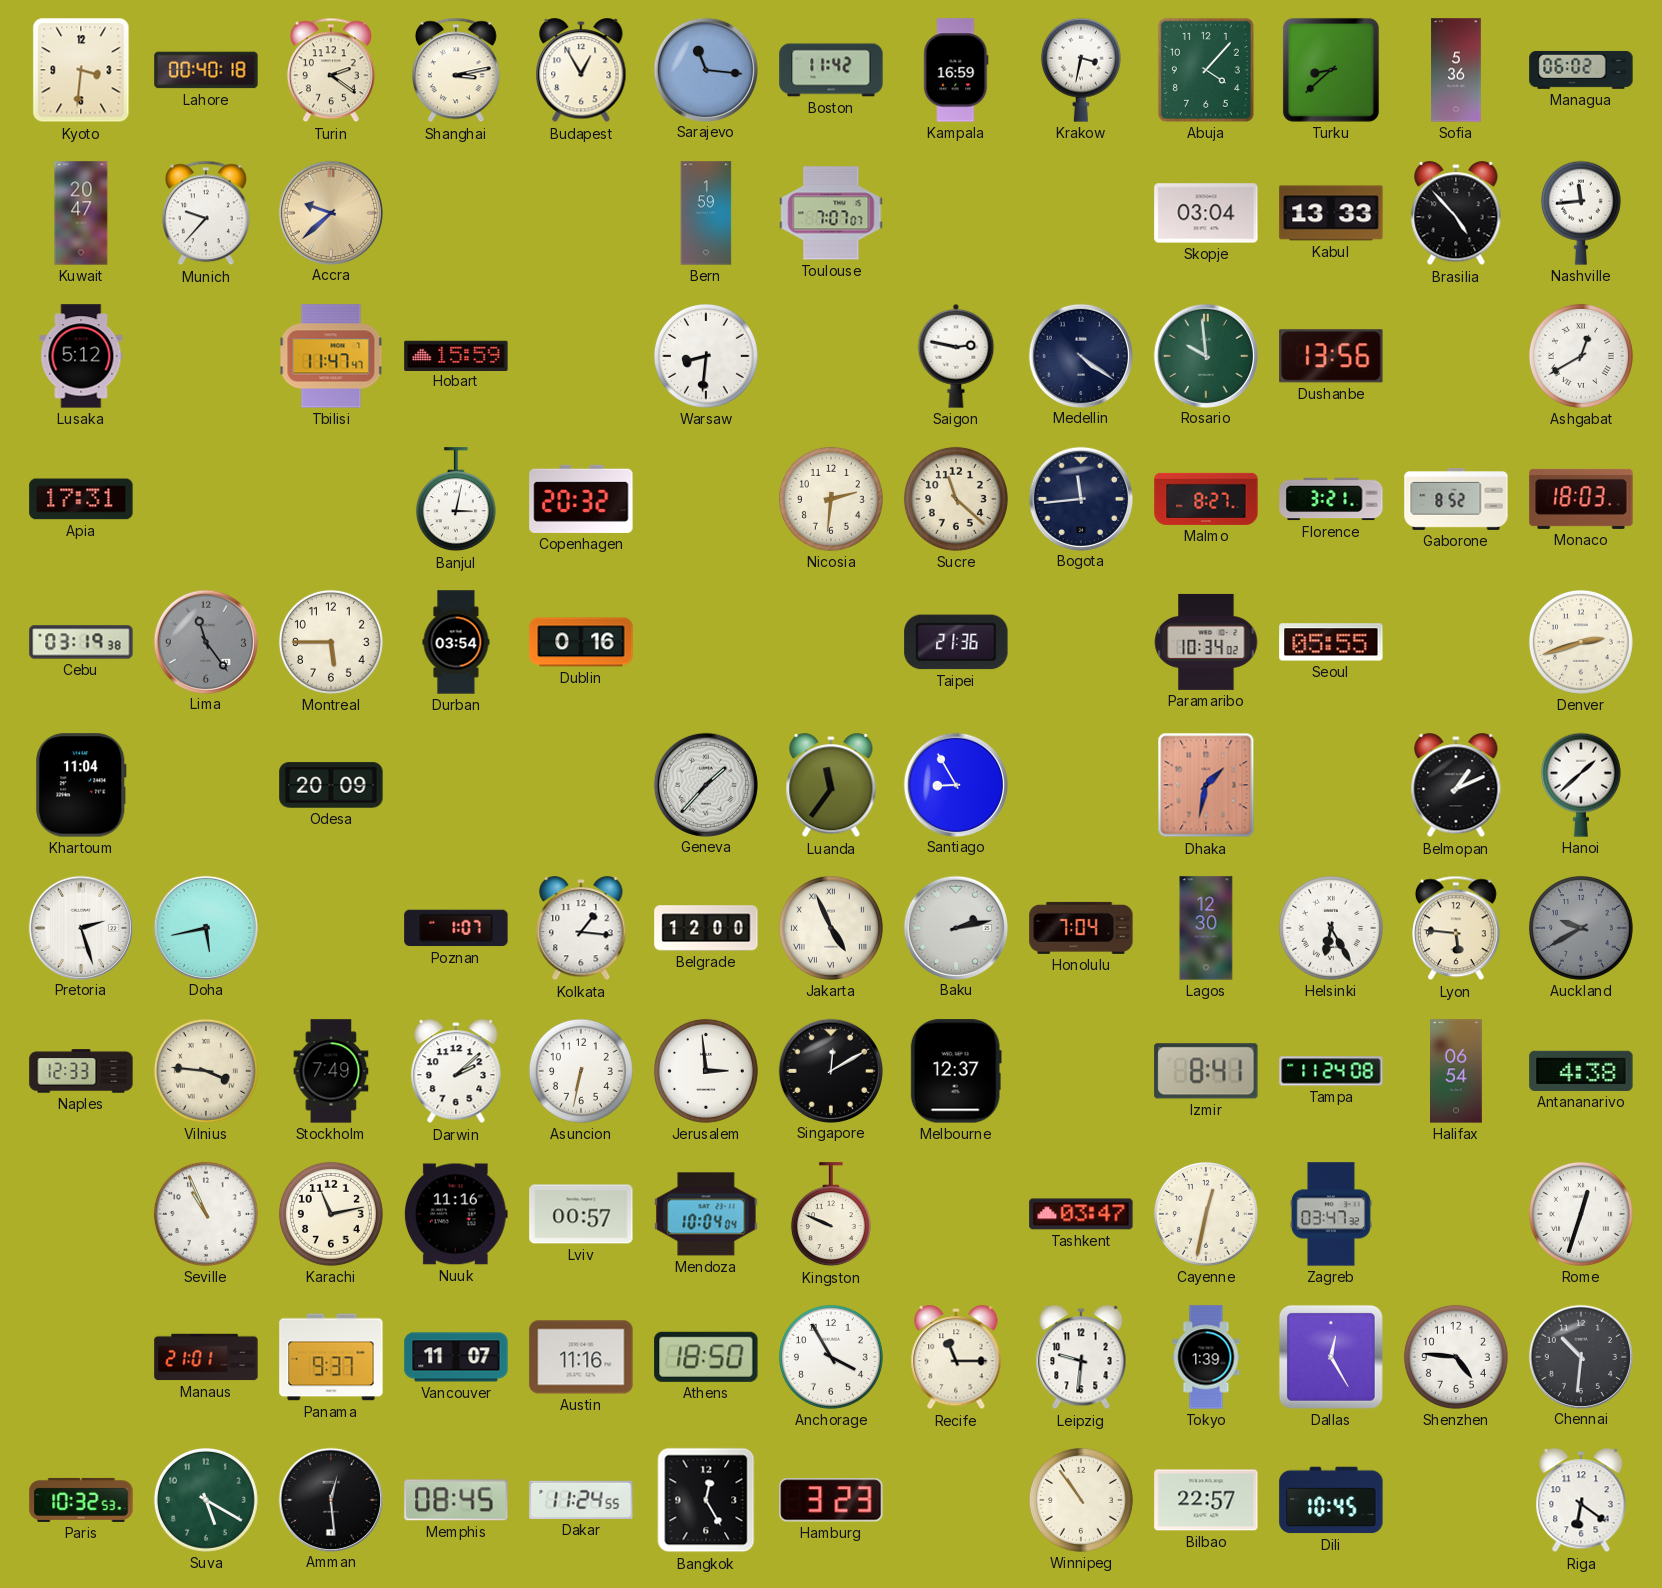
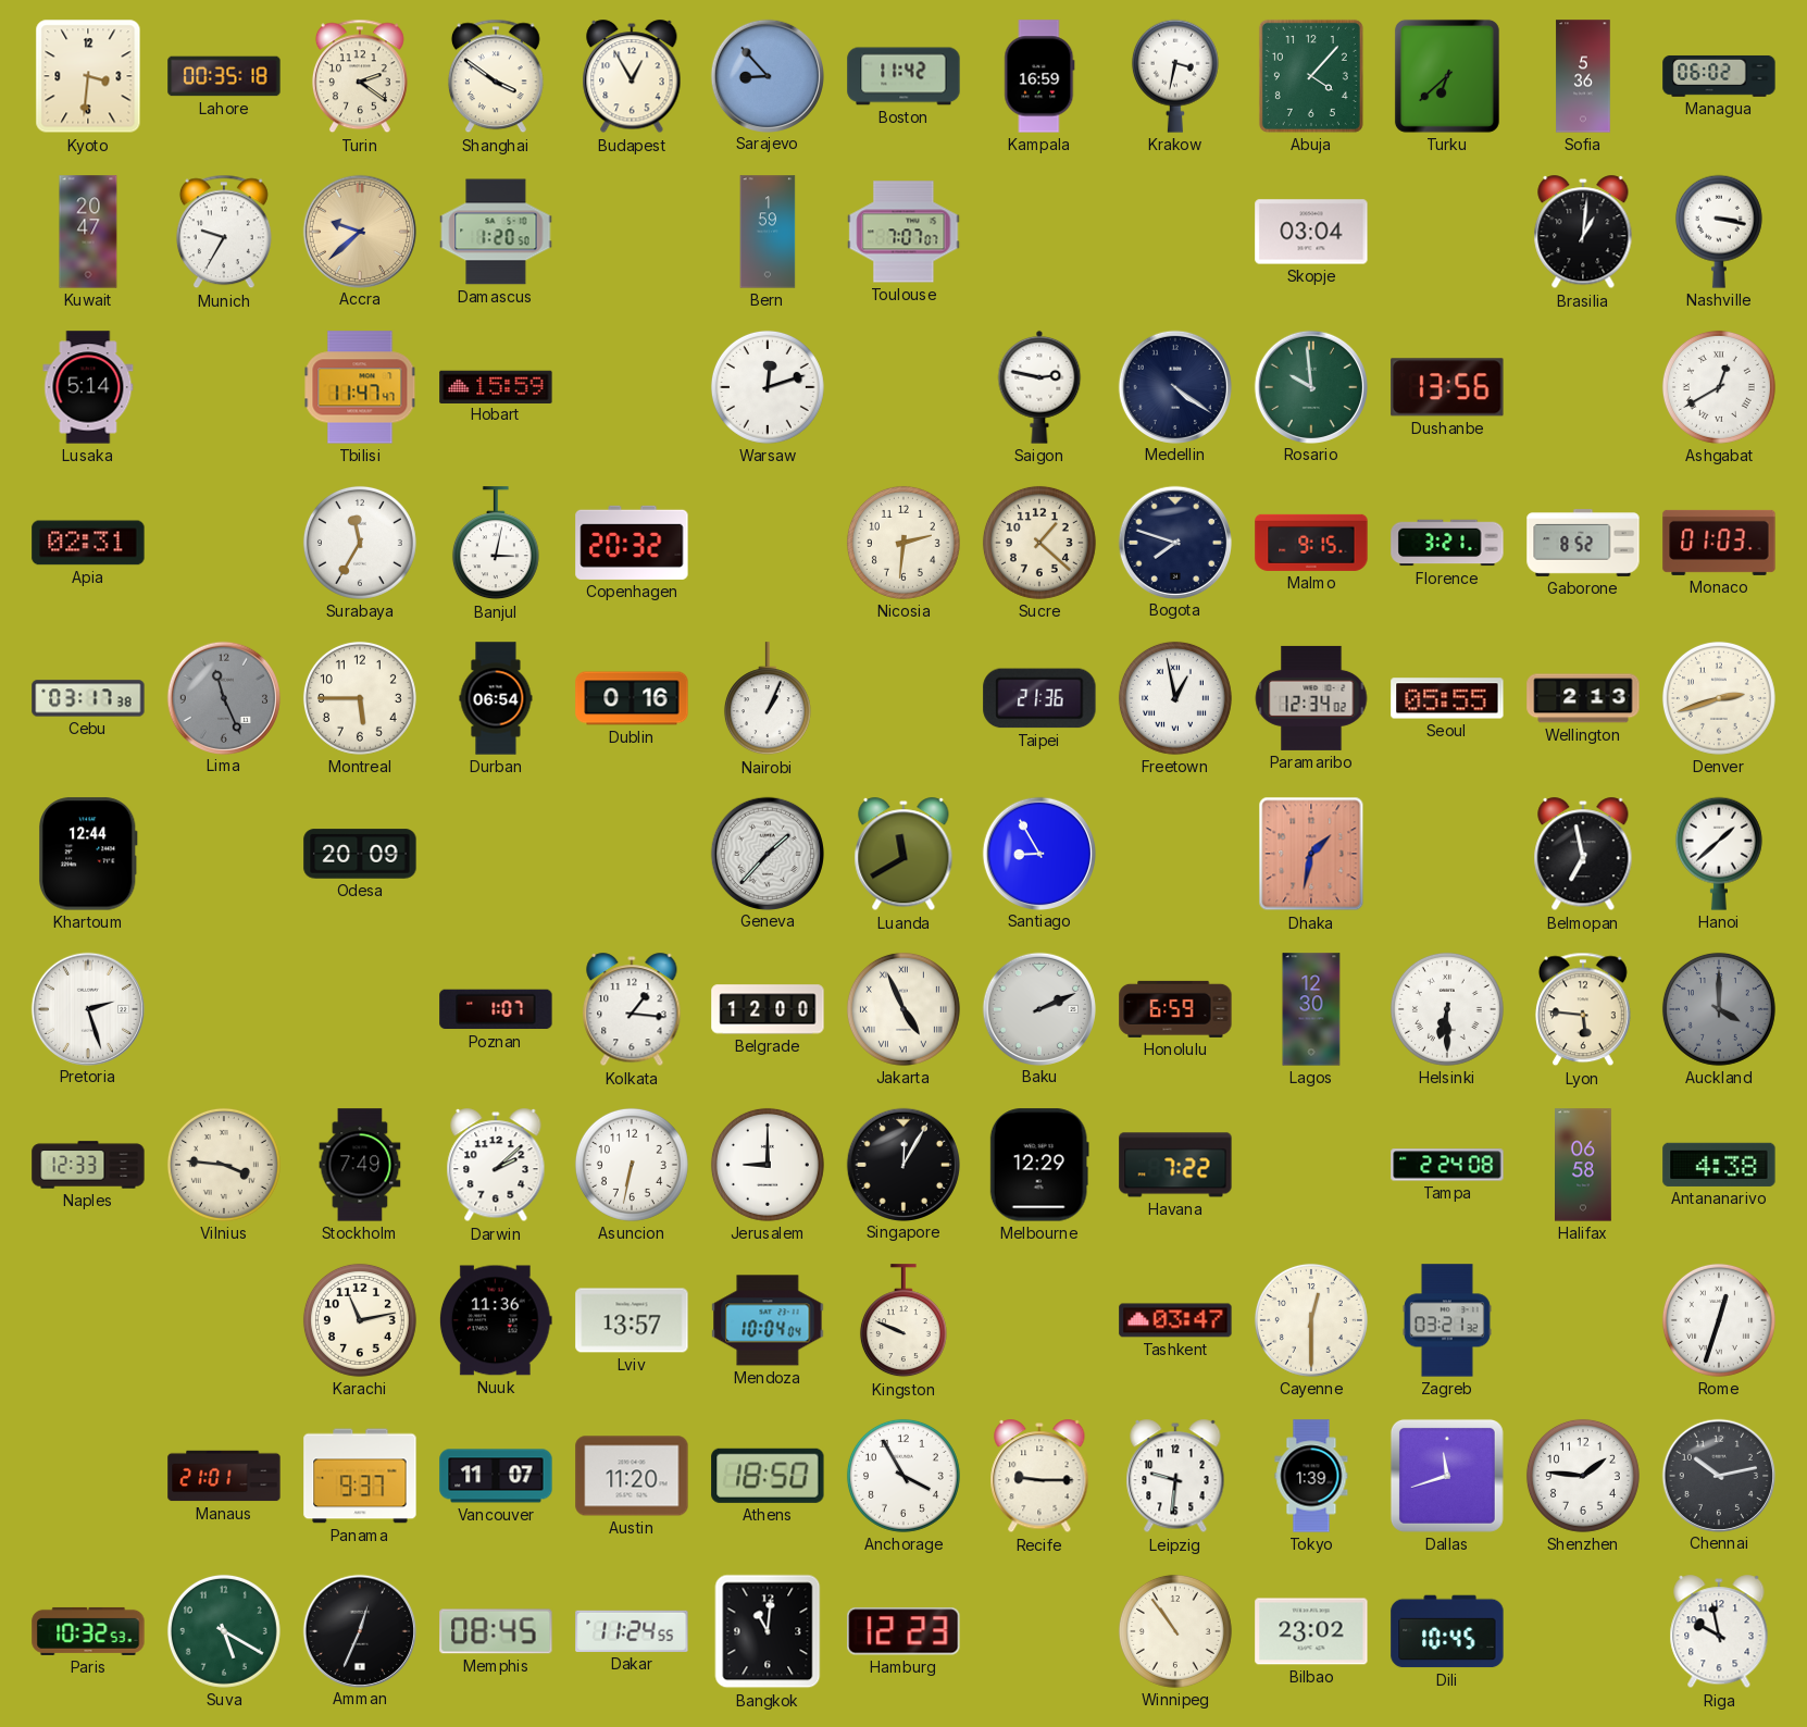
Lahore: 00:40 -> 00:35
Shanghai: 3:13 -> 3:51
Sarajevo: 11:16 -> 8:53
Turku: 8:38 -> 6:38
Munich: 9:37 -> 9:35
Damascus: none -> 1:20
Kabul: 13:33 -> none
Brasilia: 4:53 -> 1:01
Nashville: 11:44 -> 3:17
Lusaka: 5:12 -> 5:14
Warsaw: 8:31 -> 12:12
Apia: 17:31 -> 02:31
Surabaya: none -> 11:35
Sucre: 11:22 -> 1:22
Bogota: 11:44 -> 7:48
Malmo: 8:27 -> 9:15
Monaco: 18:03 -> 01:03
Cebu: 03:19 -> 03:17
Lima: 11:24 -> 11:26
Durban: 03:54 -> 06:54
Nairobi: none -> 1:04
Freetown: none -> 12:58
Paramaribo: 10:34 -> 12:34
Wellington: none -> 2:13
Khartoum: 11:04 -> 12:44
Luanda: 11:36 -> 11:40
Belmopan: 1:11 -> 6:58
Doha: 5:43 -> none
Baku: 2:13 -> 2:11
Honolulu: 7:04 -> 6:59
Helsinki: 6:25 -> 6:30
Auckland: 9:40 -> 4:00
Jerusalem: 2:59 -> 9:00
Singapore: 12:10 -> 12:05
Melbourne: 12:37 -> 12:29
Havana: none -> 7:22
Izmir: 8:41 -> none
Tampa: 11:24 -> 2:24
Halifax: 06:54 -> 06:58
Seville: 10:56 -> none
Nuuk: 11:16 -> 11:36
Lviv: 00:57 -> 13:57
Cayenne: 12:32 -> 12:30
Zagreb: 03:47 -> 03:21
Austin: 11:16 -> 11:20
Recife: 11:15 -> 9:15
Dallas: 12:25 -> 11:42
Shenzhen: 4:46 -> 1:46
Chennai: 10:31 -> 10:13
Amman: 12:29 -> 12:34
Bangkok: 12:25 -> 11:01
Hamburg: 3:23 -> 12:23
Bilbao: 22:57 -> 23:02
Riga: 6:21 -> 9:58
